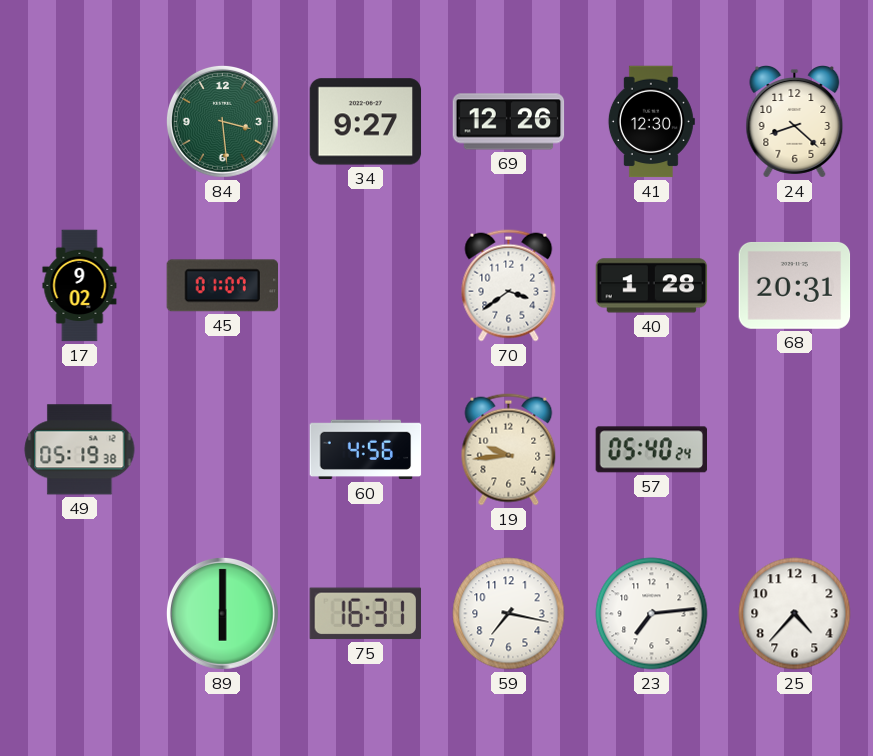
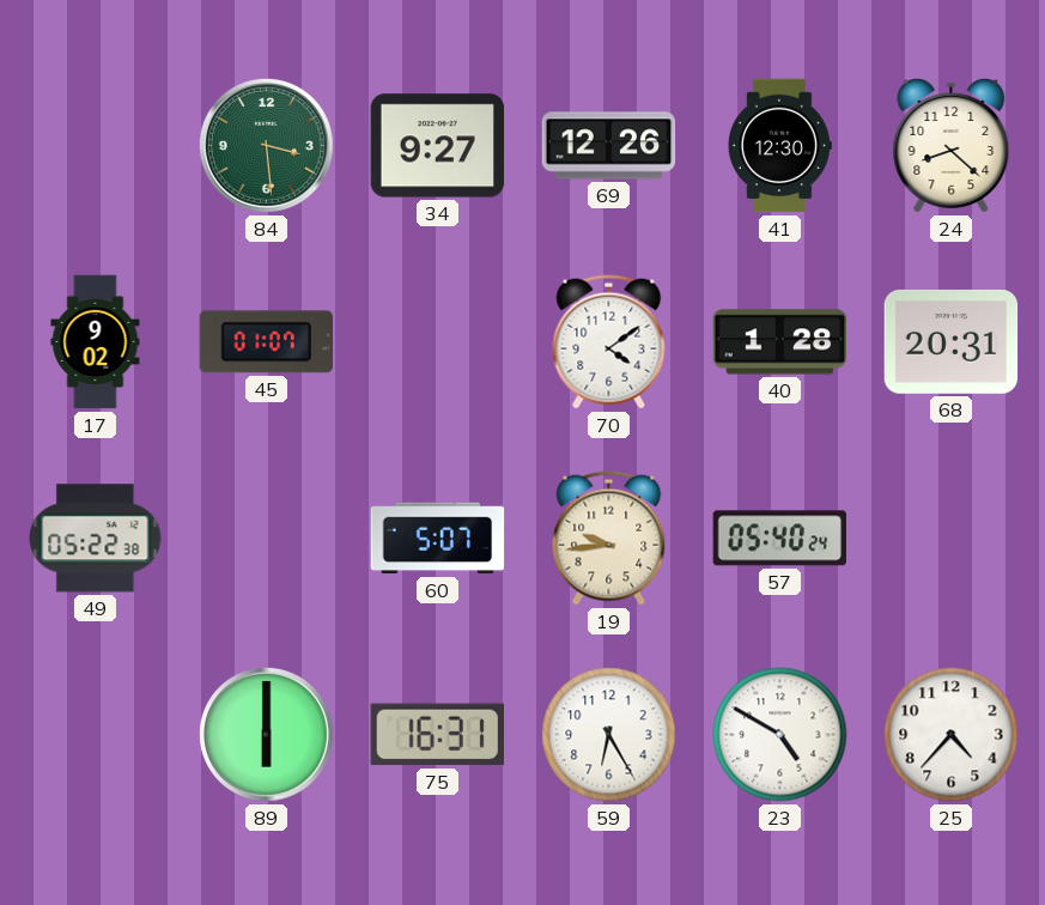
70: 3:39 -> 4:09
49: 05:19 -> 05:22
60: 4:56 -> 5:07
59: 7:17 -> 6:25
23: 7:14 -> 4:50
